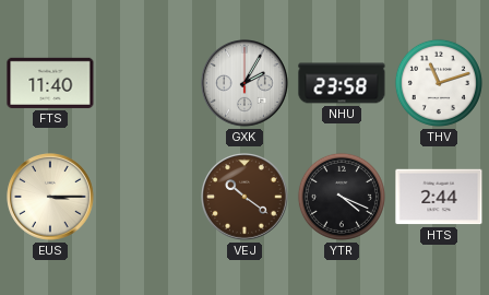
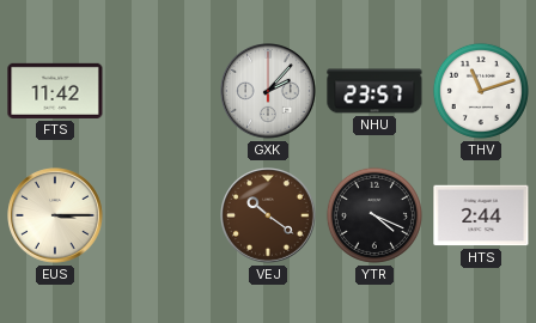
FTS: 11:40 -> 11:42
GXK: 2:05 -> 2:07
NHU: 23:58 -> 23:57
